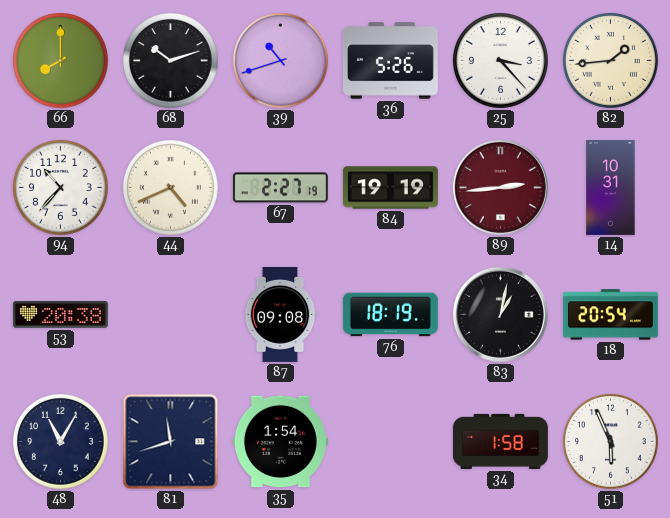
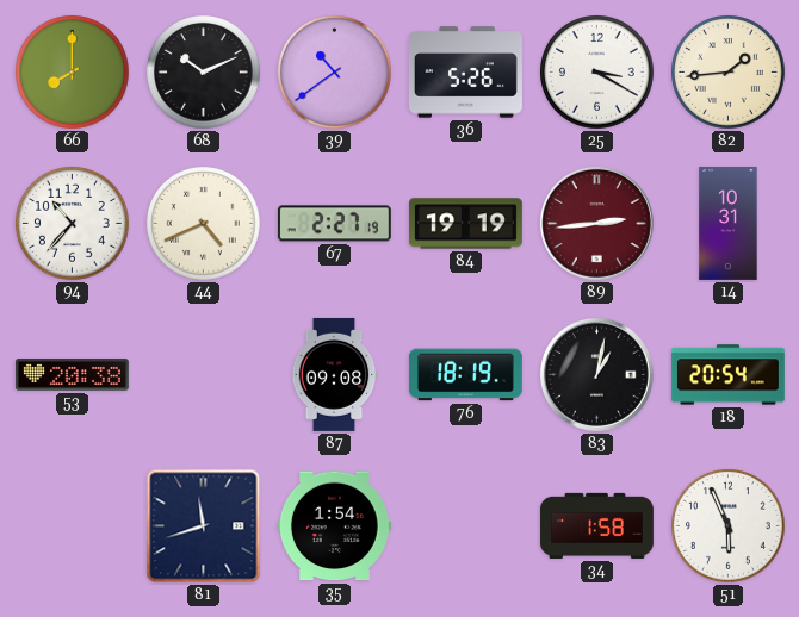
68: 10:12 -> 10:11
39: 10:42 -> 10:39
25: 3:23 -> 3:20
48: 11:05 -> none
